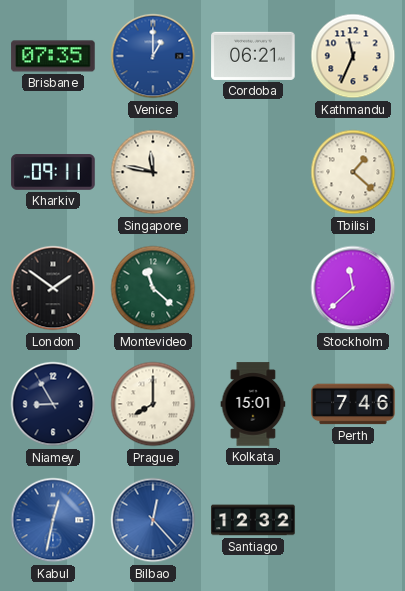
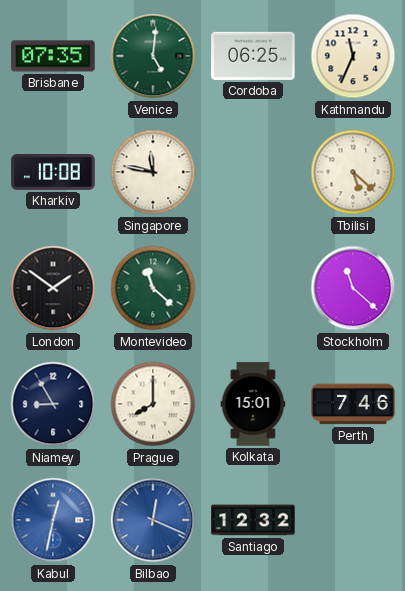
Venice: 1:00 -> 5:01
Venice dial: blue -> green
Cordoba: 06:21 -> 06:25
Kharkiv: 09:11 -> 10:08
Tbilisi: 1:22 -> 5:22
Stockholm: 11:38 -> 11:22
Bilbao: 12:23 -> 12:19
